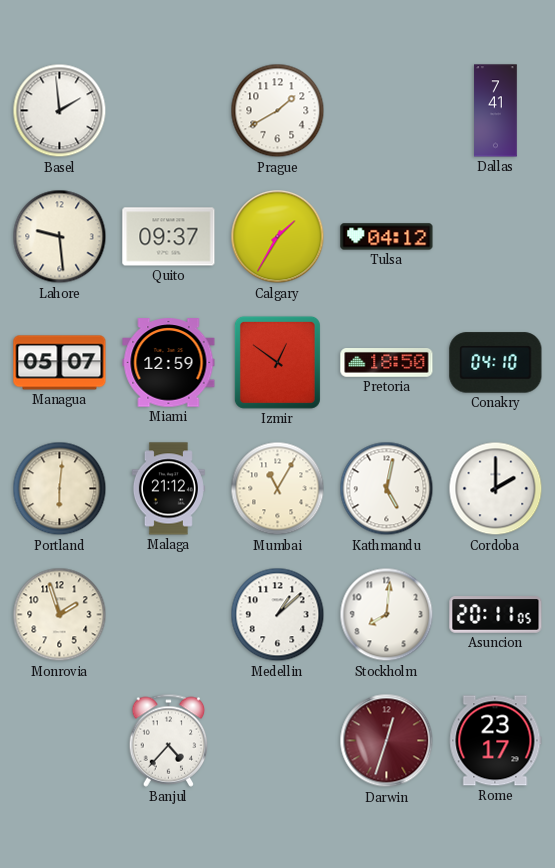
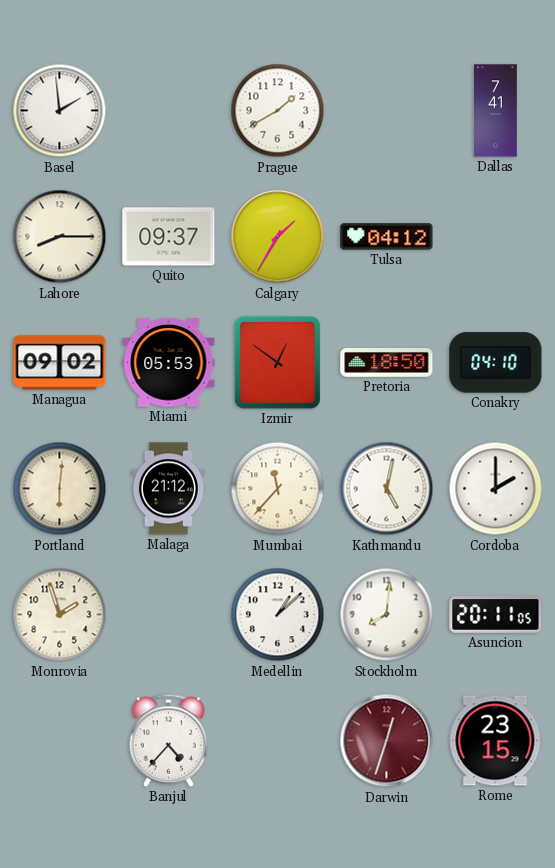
Lahore: 9:29 -> 8:15
Managua: 05:07 -> 09:02
Miami: 12:59 -> 05:53
Mumbai: 11:05 -> 11:37
Rome: 23:17 -> 23:15
